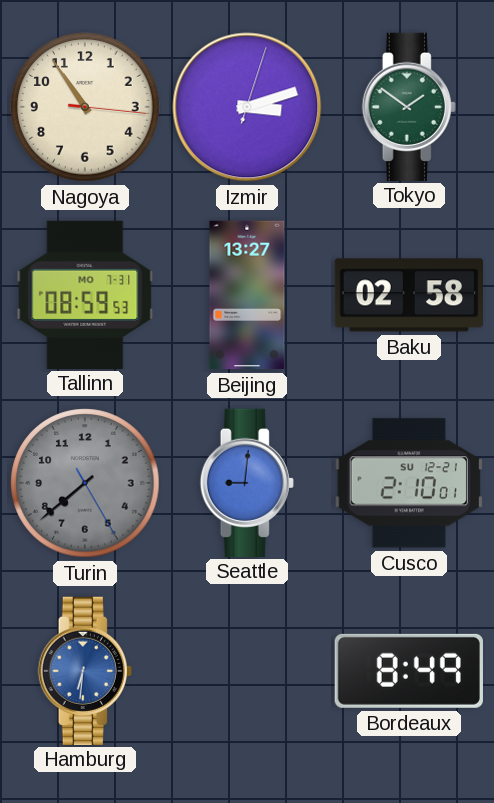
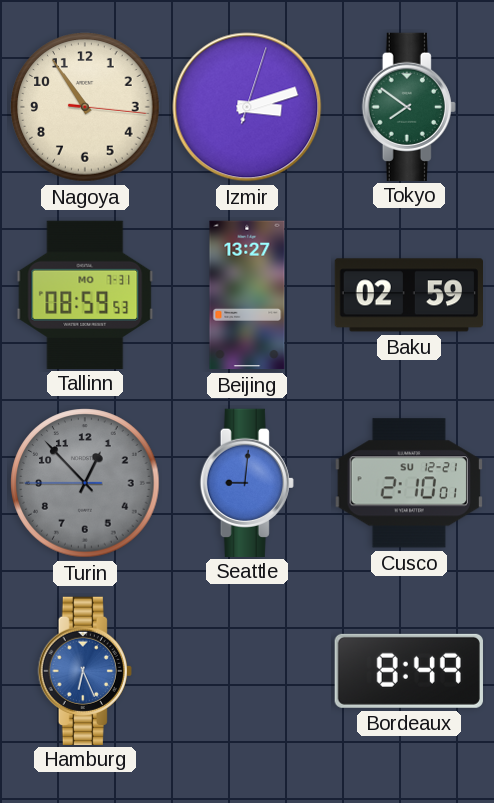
Tokyo: 1:51 -> 7:51
Baku: 02:58 -> 02:59
Turin: 7:38 -> 12:52
Hamburg: 6:31 -> 6:26
